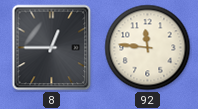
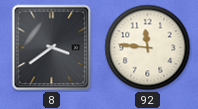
8: 12:45 -> 3:39
